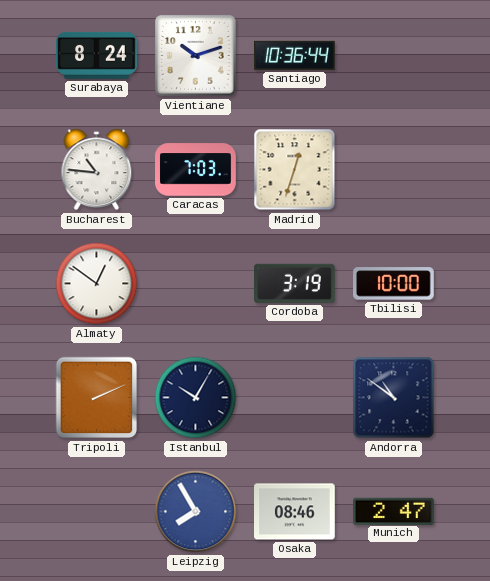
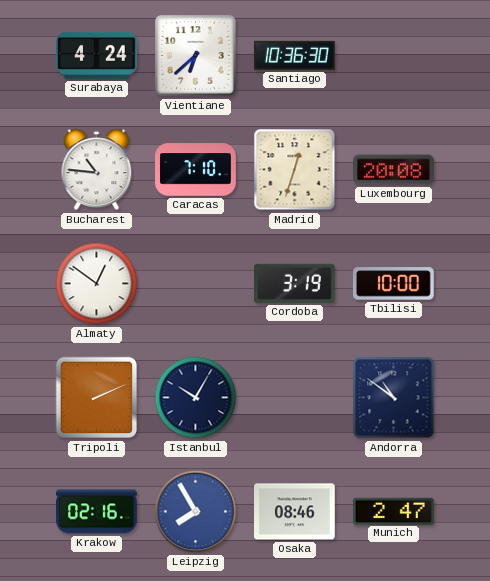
Surabaya: 8:24 -> 4:24
Vientiane: 10:12 -> 6:38
Santiago: 10:36:44 -> 10:36:30
Caracas: 7:03 -> 7:10
Luxembourg: none -> 20:08
Krakow: none -> 02:16
